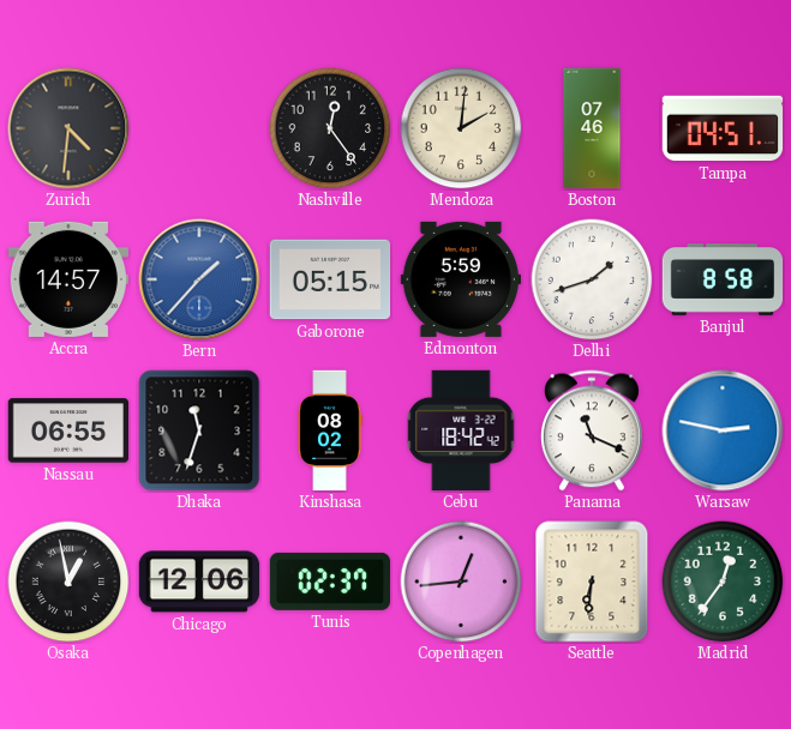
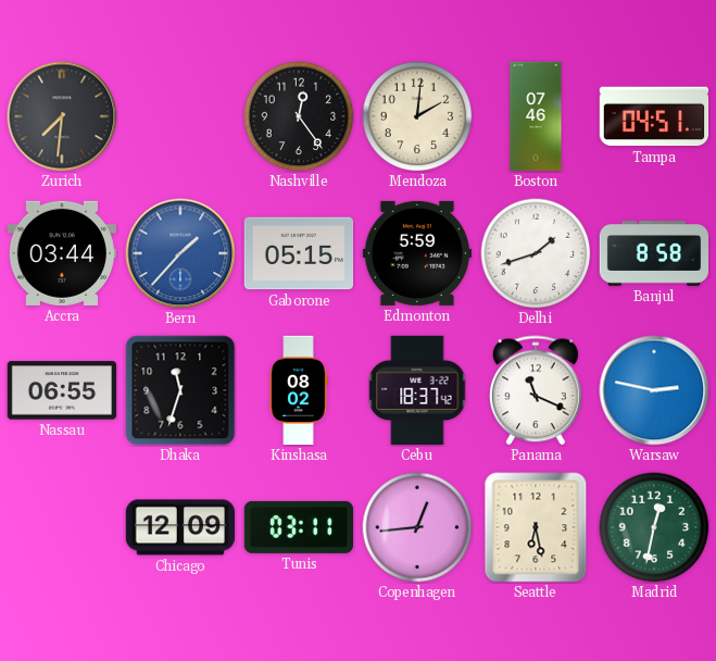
Zurich: 4:31 -> 7:31
Accra: 14:57 -> 03:44
Cebu: 18:42 -> 18:37
Osaka: 12:58 -> none
Chicago: 12:06 -> 12:09
Tunis: 02:37 -> 03:11
Seattle: 6:31 -> 6:28
Madrid: 12:36 -> 12:32
